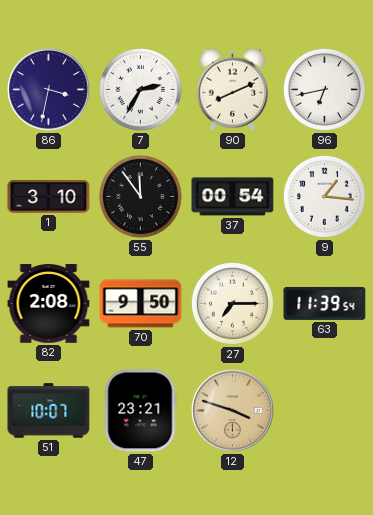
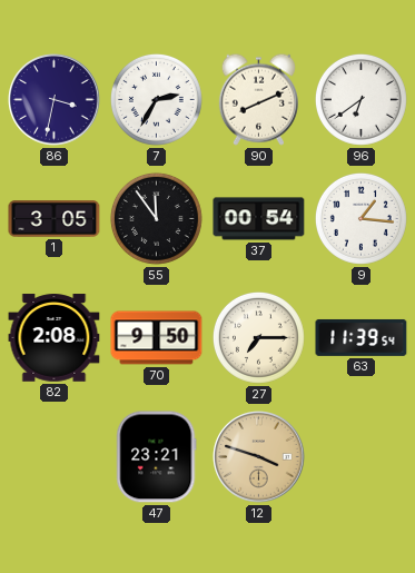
96: 6:43 -> 6:39
1: 3:10 -> 3:05
51: 10:07 -> none
